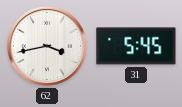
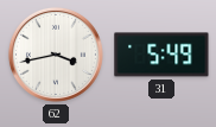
31: 5:45 -> 5:49
